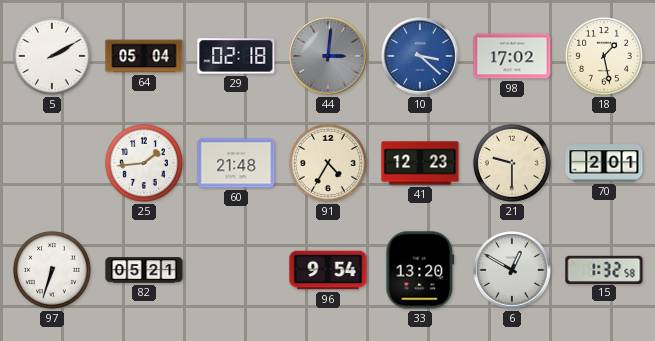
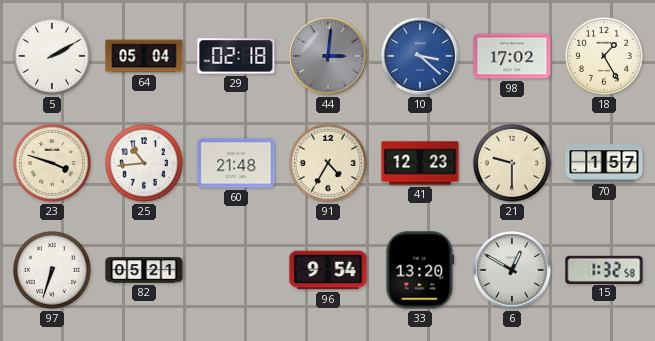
18: 1:28 -> 1:25
23: none -> 3:48
25: 1:44 -> 10:44
70: 2:01 -> 1:57
